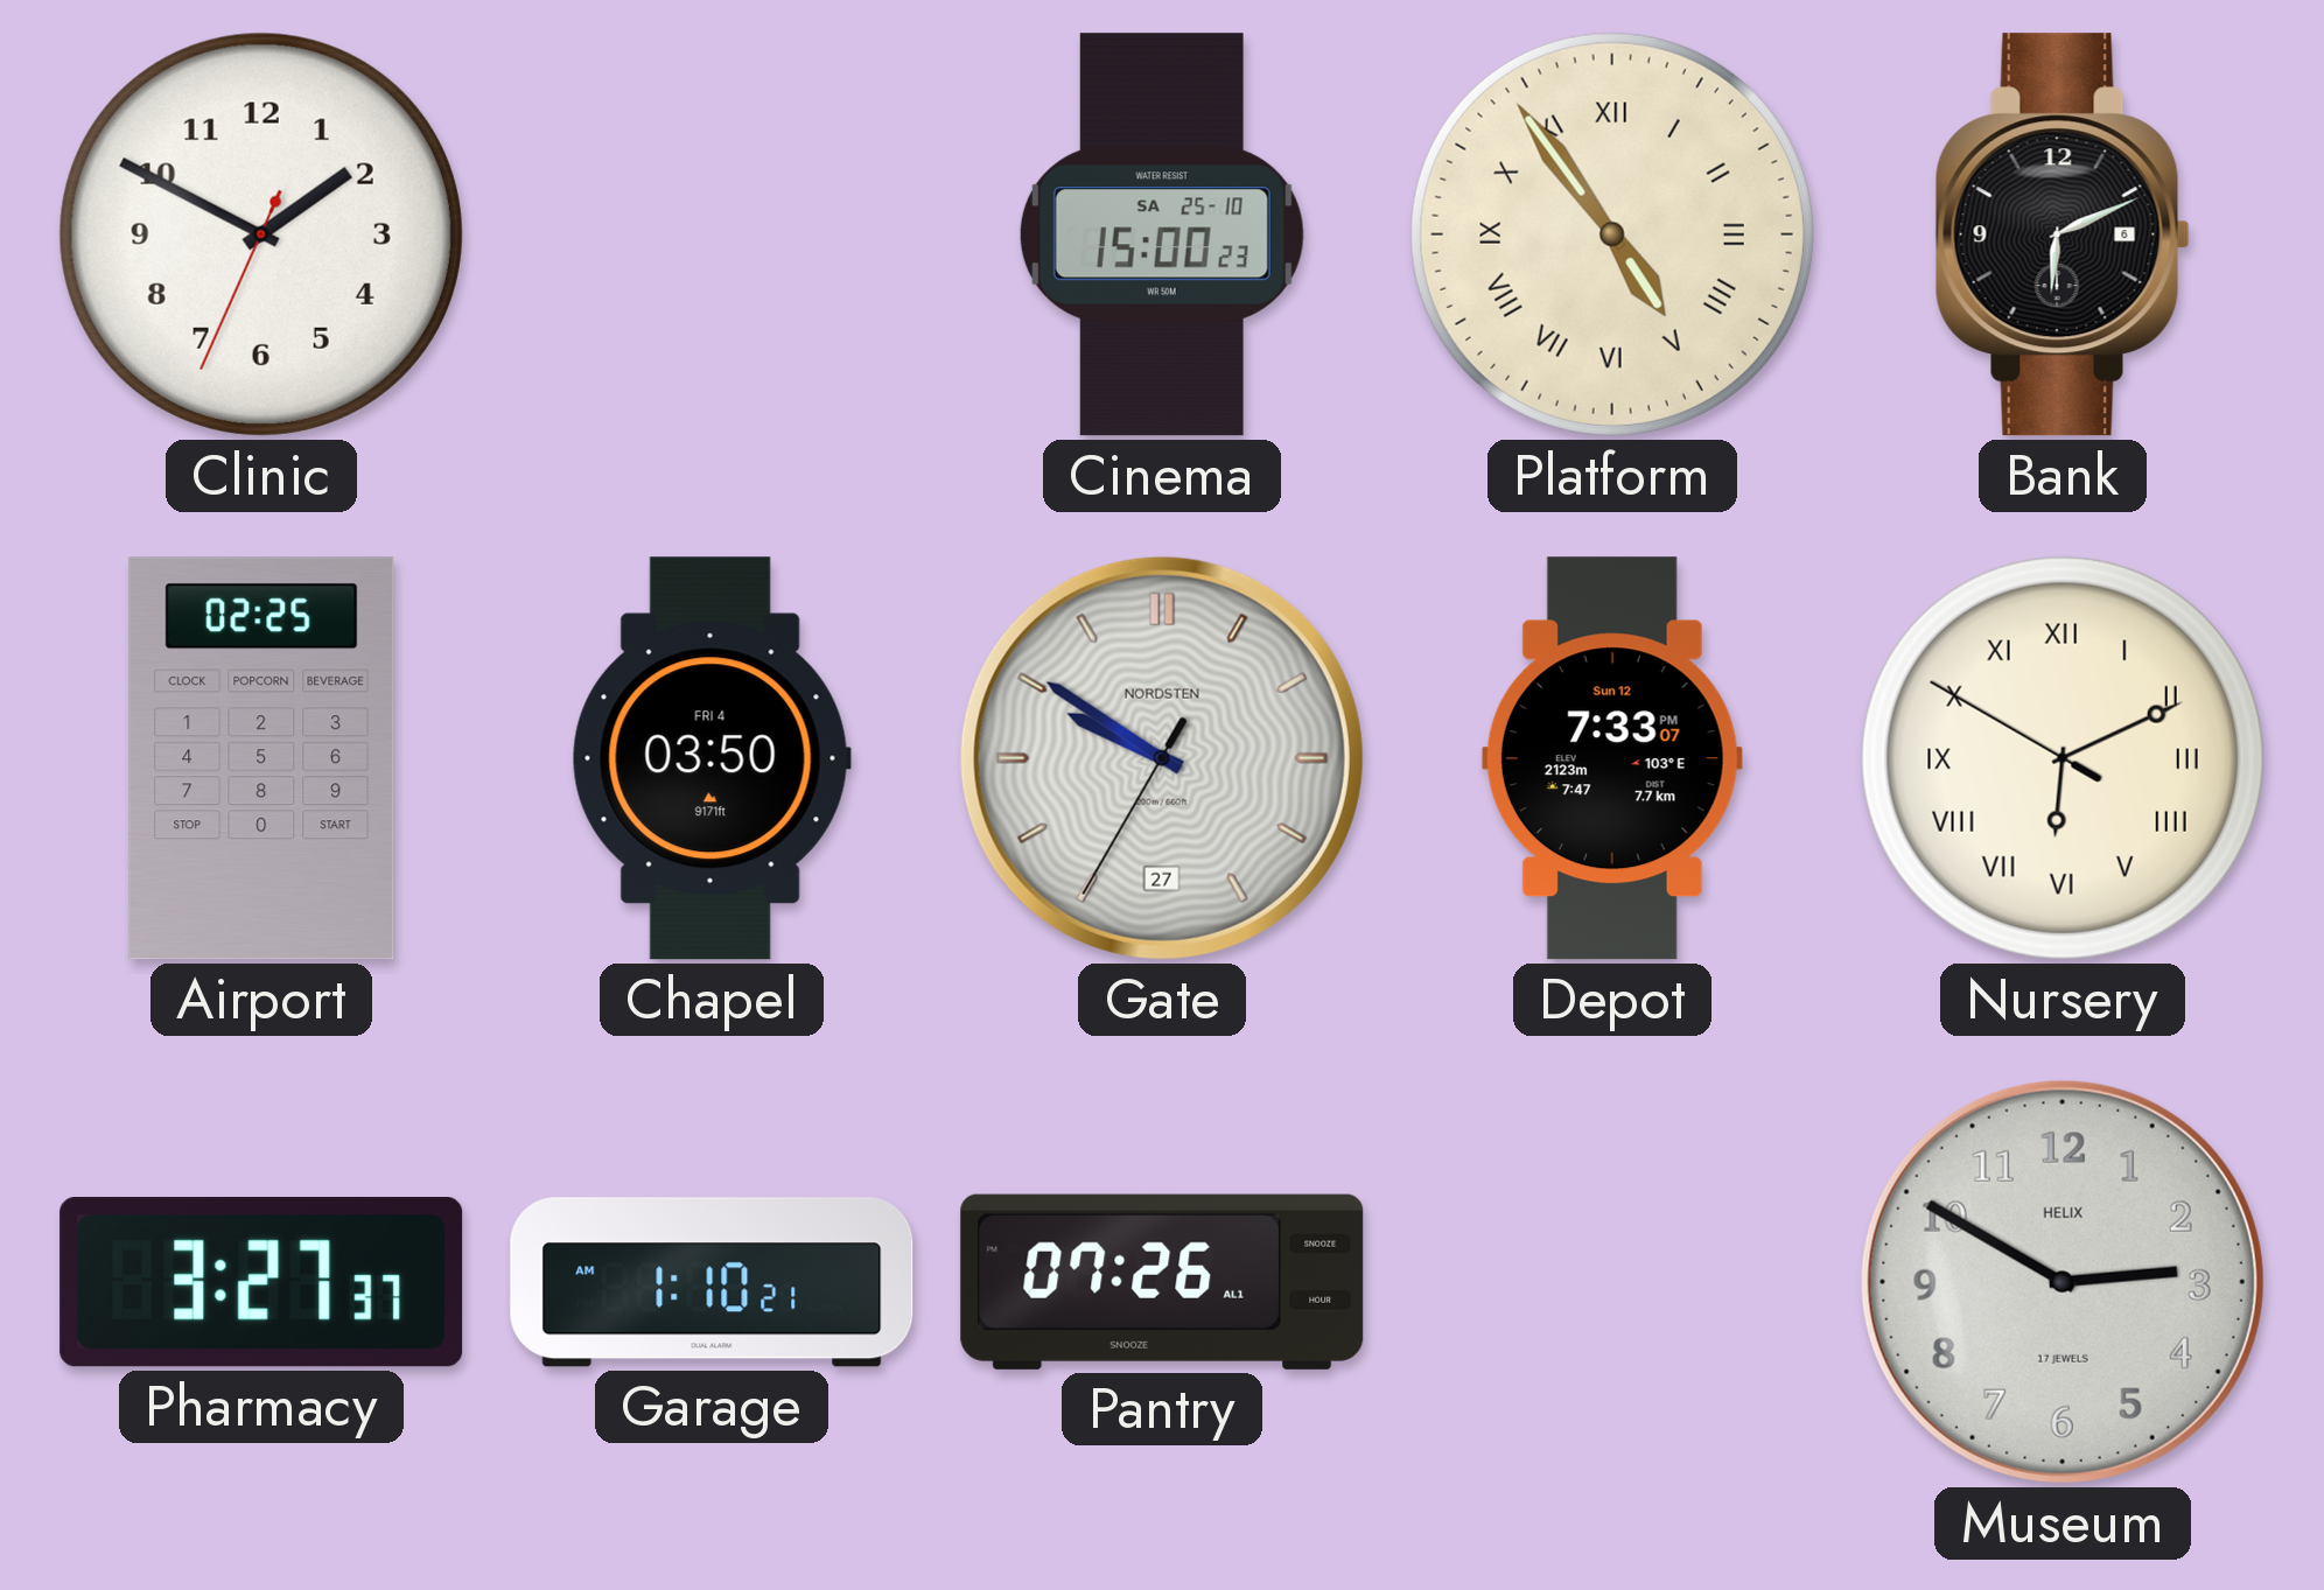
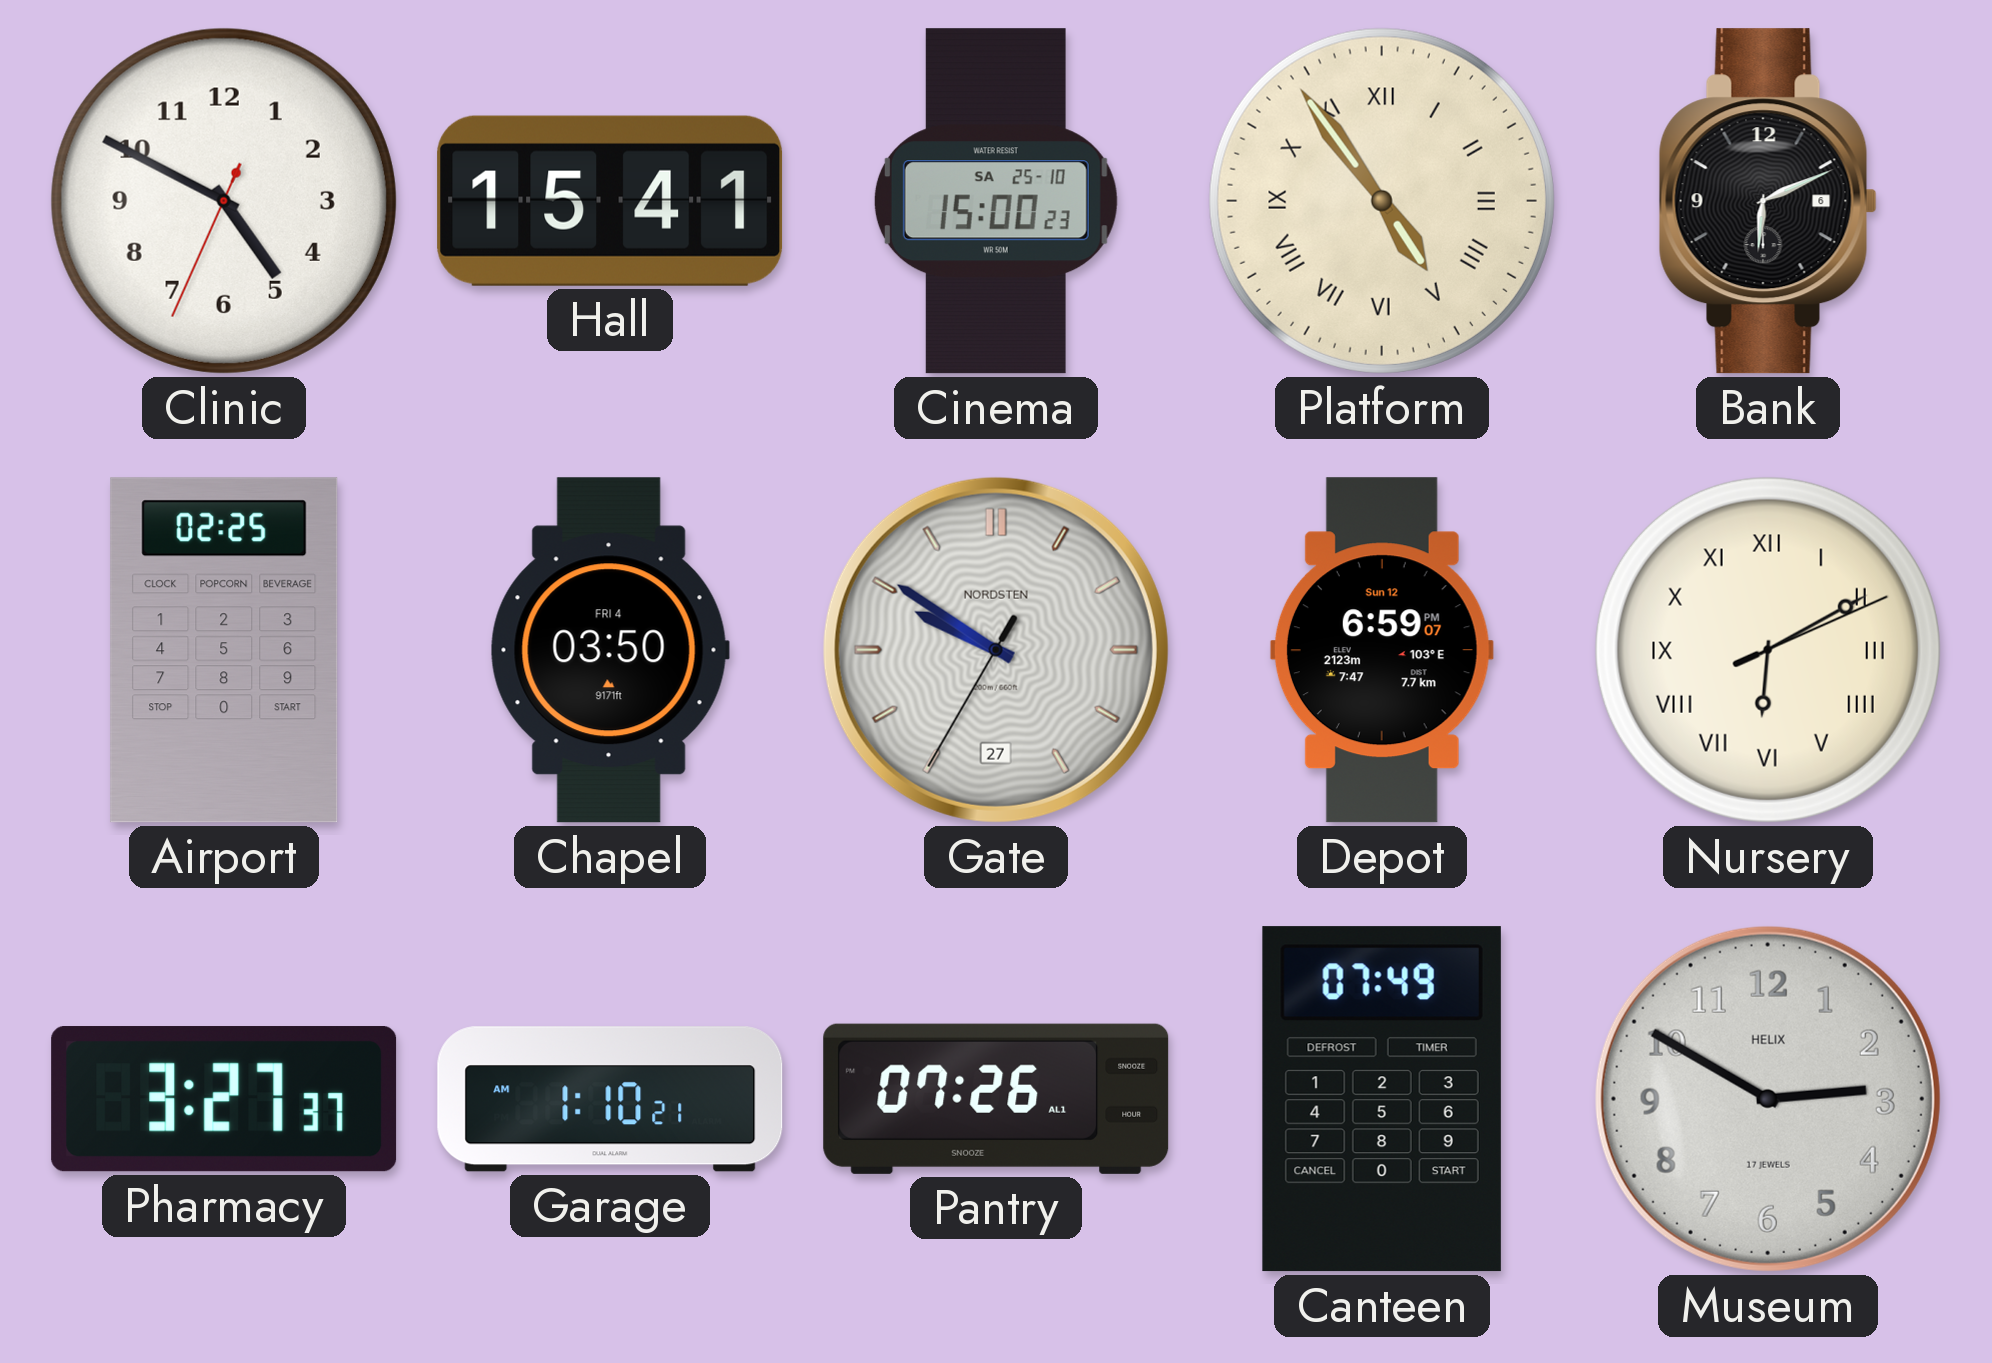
Clinic: 1:49 -> 4:49
Hall: none -> 15:41
Depot: 7:33 -> 6:59
Nursery: 6:10:50 -> 6:10:11
Canteen: none -> 07:49
